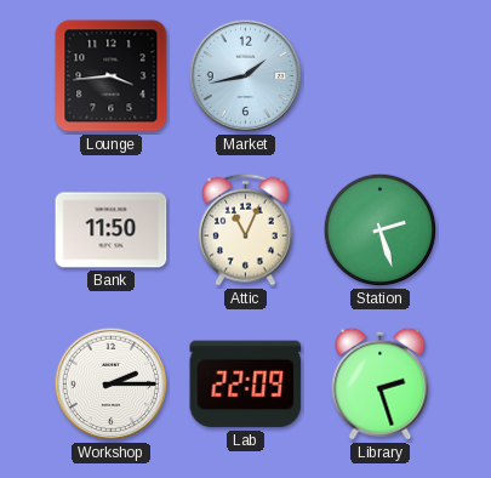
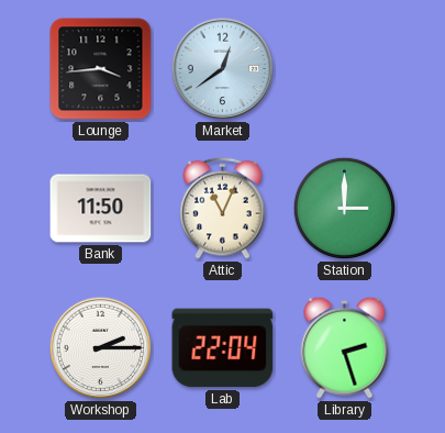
Market: 1:43 -> 12:39
Station: 2:27 -> 3:00
Lab: 22:09 -> 22:04
